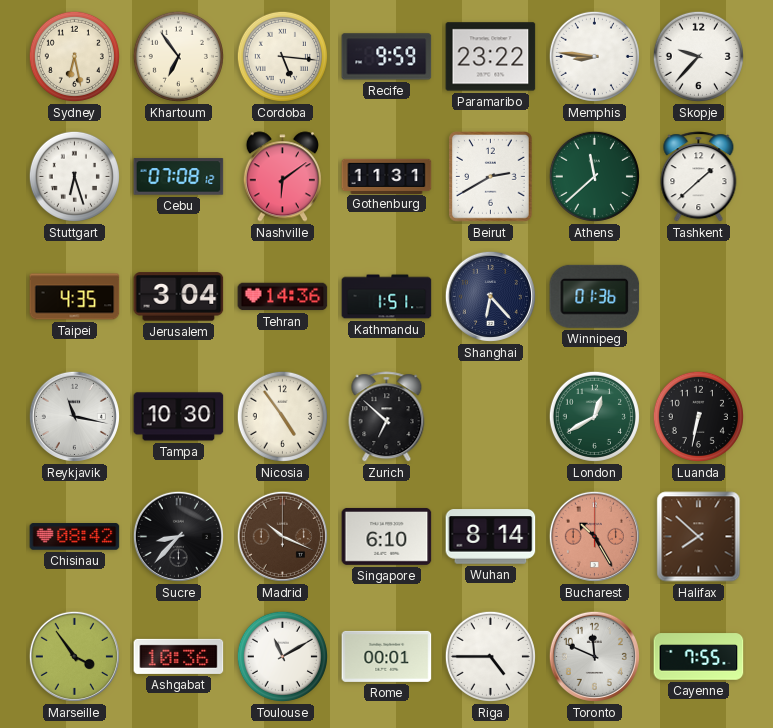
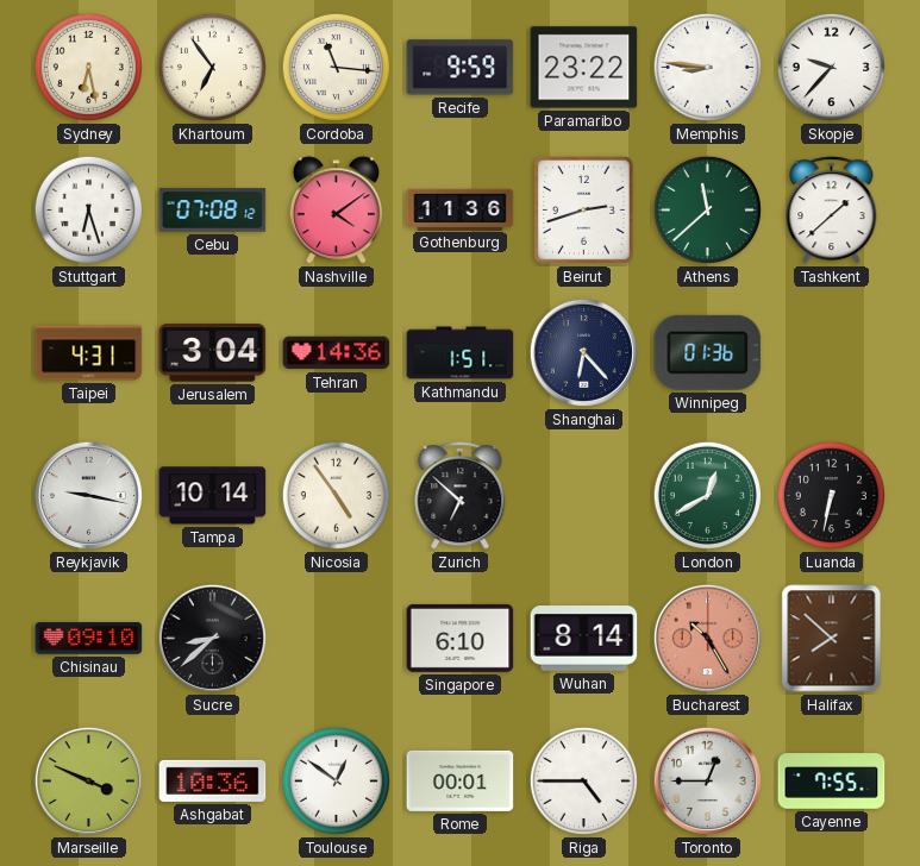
Cordoba: 5:16 -> 11:16
Nashville: 6:09 -> 4:09
Gothenburg: 11:31 -> 11:36
Beirut: 2:40 -> 2:42
Taipei: 4:35 -> 4:31
Reykjavik: 11:17 -> 9:17
Tampa: 10:30 -> 10:14
Chisinau: 08:42 -> 09:10
Sucre: 8:37 -> 8:38
Madrid: 10:19 -> none
Marseille: 3:54 -> 3:49
Toulouse: 11:10 -> 12:51
Toronto: 11:49 -> 12:45
